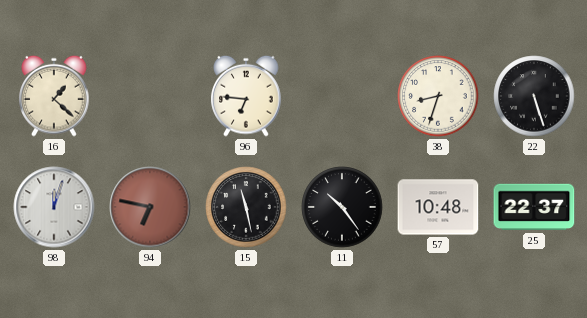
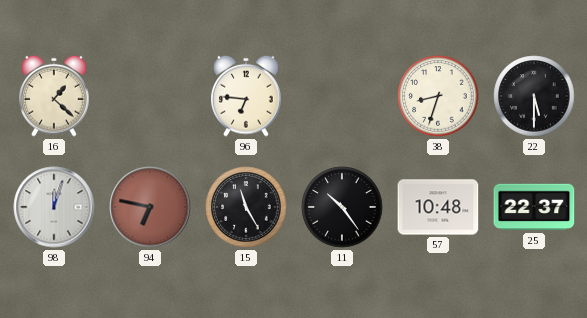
22: 5:27 -> 5:30
15: 11:28 -> 11:25
